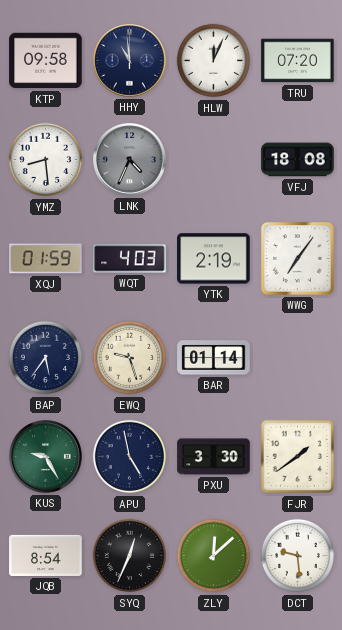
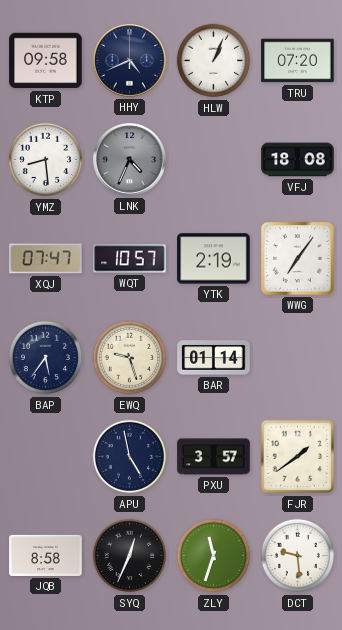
HHY: 10:59 -> 4:41
HLW: 12:04 -> 1:04
XQJ: 01:59 -> 07:47
WQT: 4:03 -> 10:57
KUS: 9:25 -> none
PXU: 3:30 -> 3:57
JQB: 8:54 -> 8:58
ZLY: 12:08 -> 11:33
